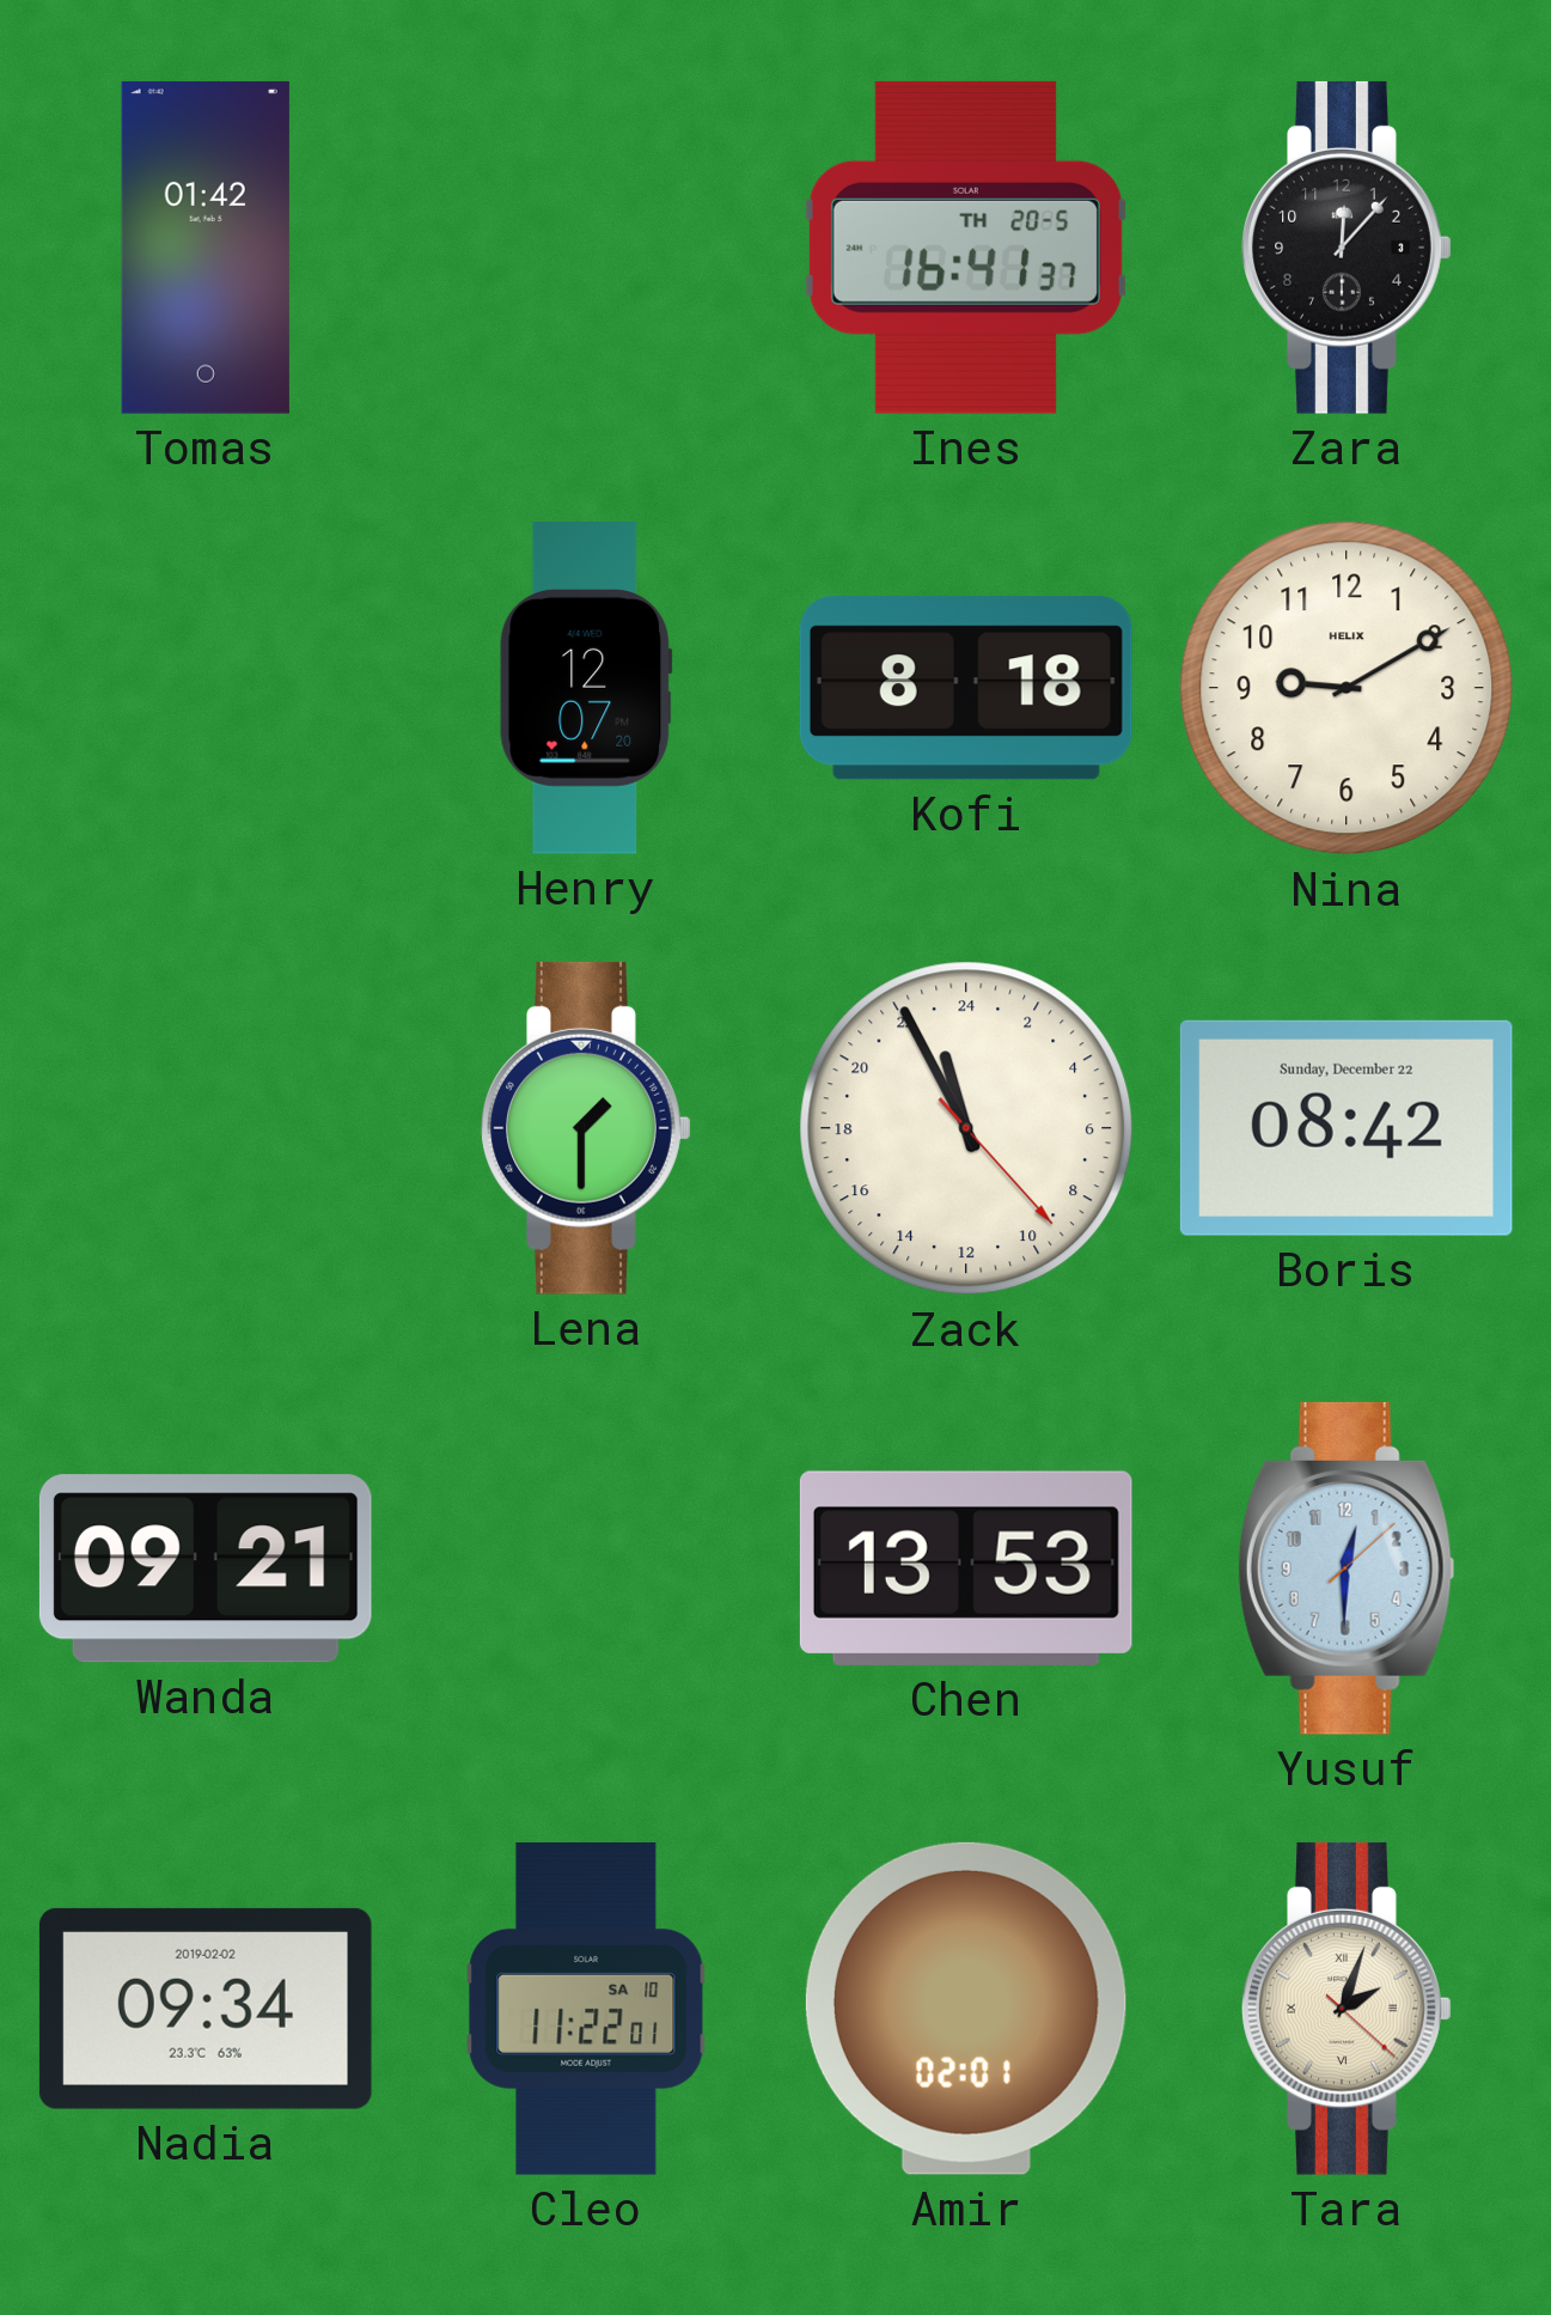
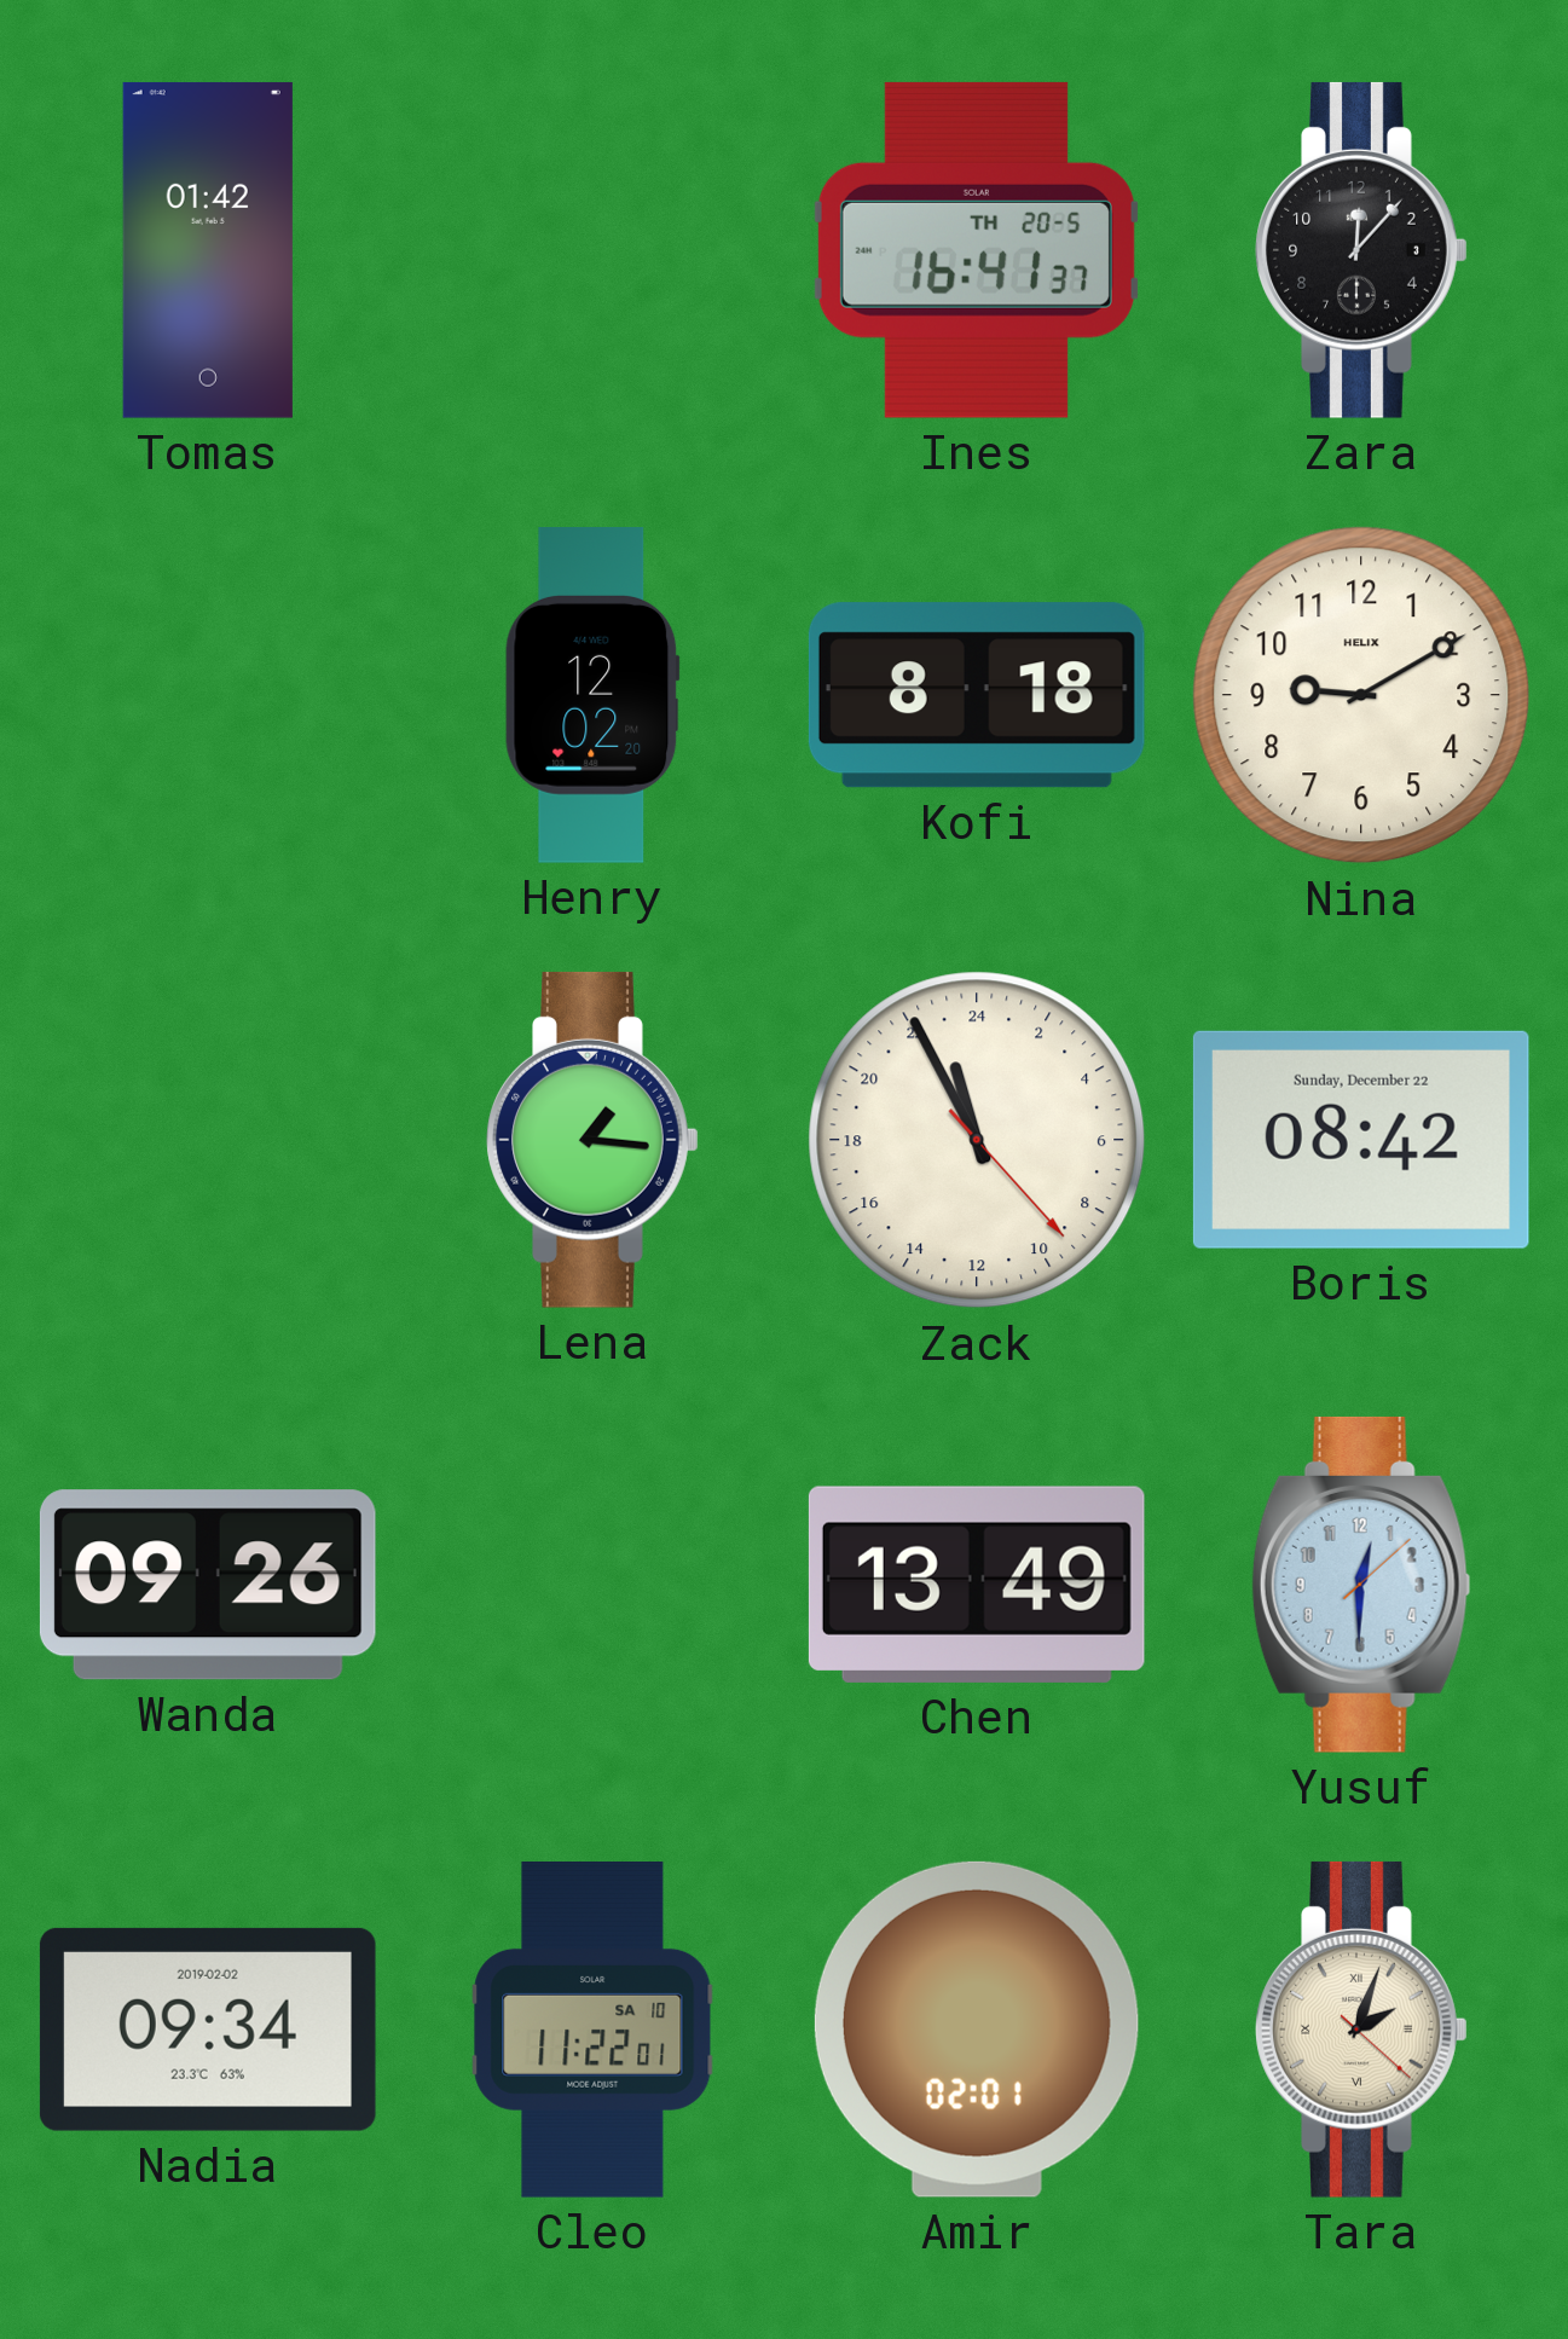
Henry: 12:07 -> 12:02
Lena: 1:30 -> 1:16
Wanda: 09:21 -> 09:26
Chen: 13:53 -> 13:49
